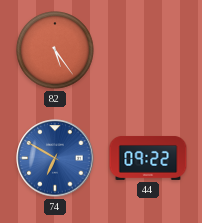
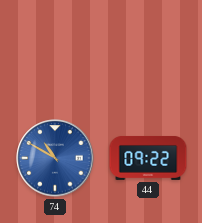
82: 5:24 -> none
74: 6:50 -> 10:50
